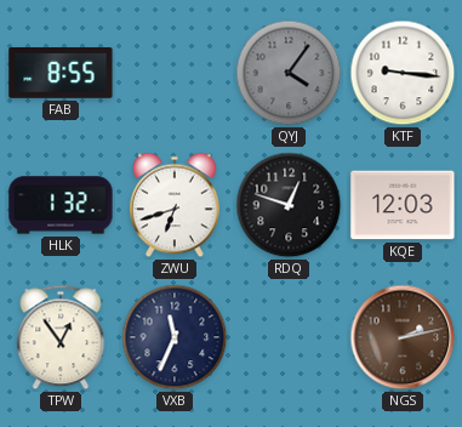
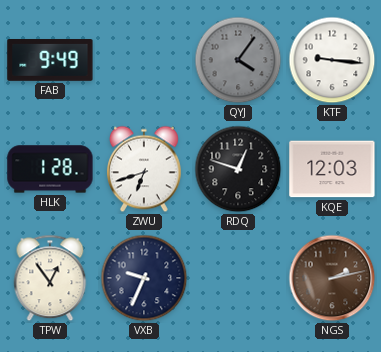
FAB: 8:55 -> 9:49
HLK: 1:32 -> 1:28
VXB: 11:34 -> 9:34
